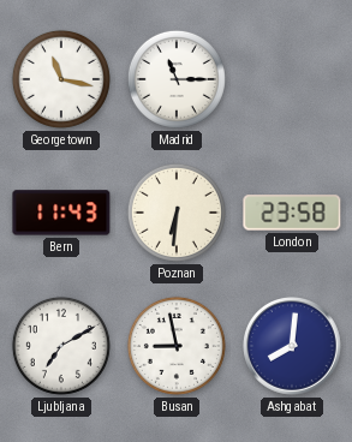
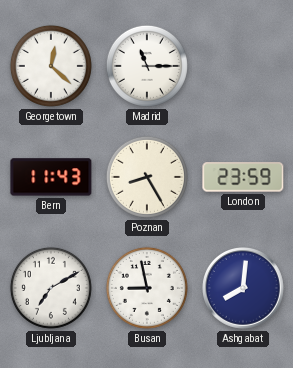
Georgetown: 11:17 -> 12:22
Poznan: 6:31 -> 8:25
London: 23:58 -> 23:59
